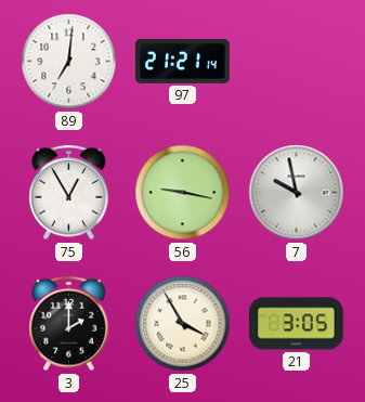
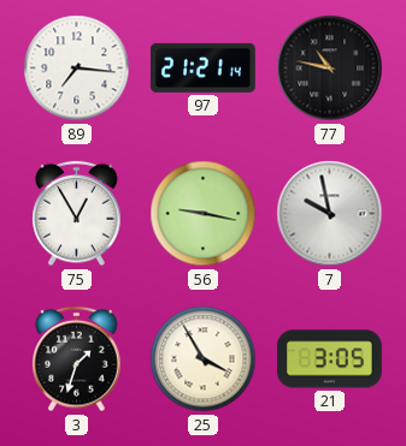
89: 7:01 -> 7:16
77: none -> 10:47
3: 2:00 -> 1:33
